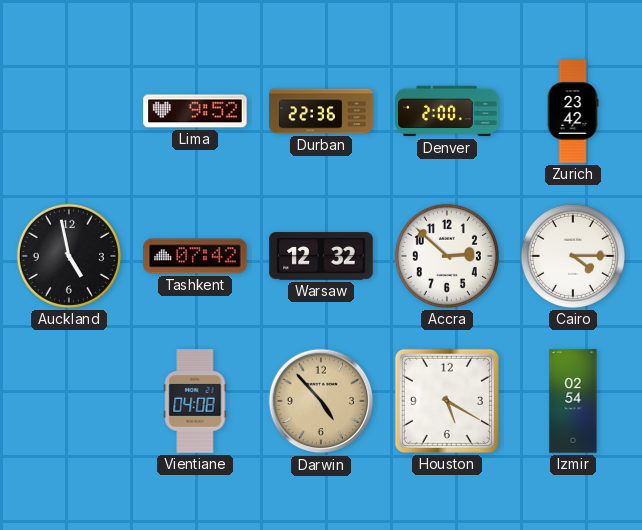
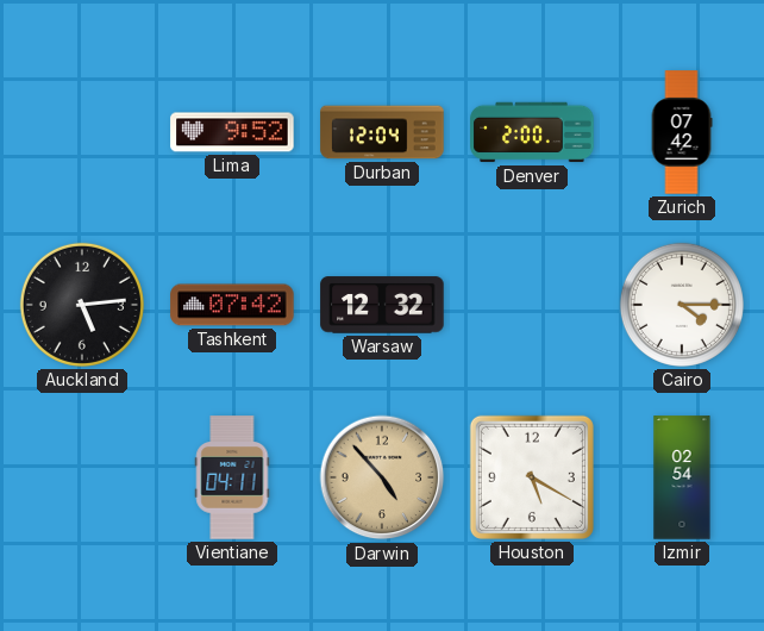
Durban: 22:36 -> 12:04
Zurich: 23:42 -> 07:42
Auckland: 4:58 -> 5:14
Accra: 2:52 -> none
Vientiane: 04:08 -> 04:11
